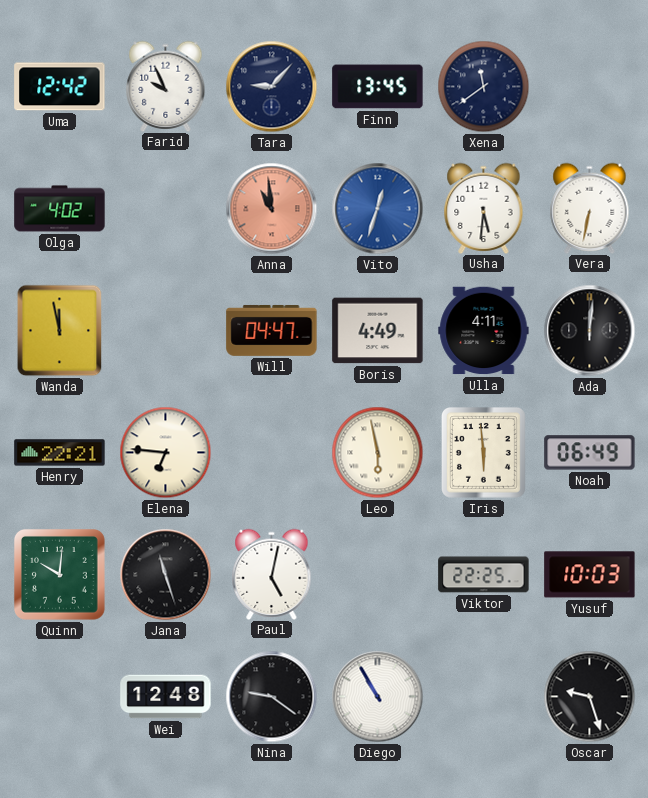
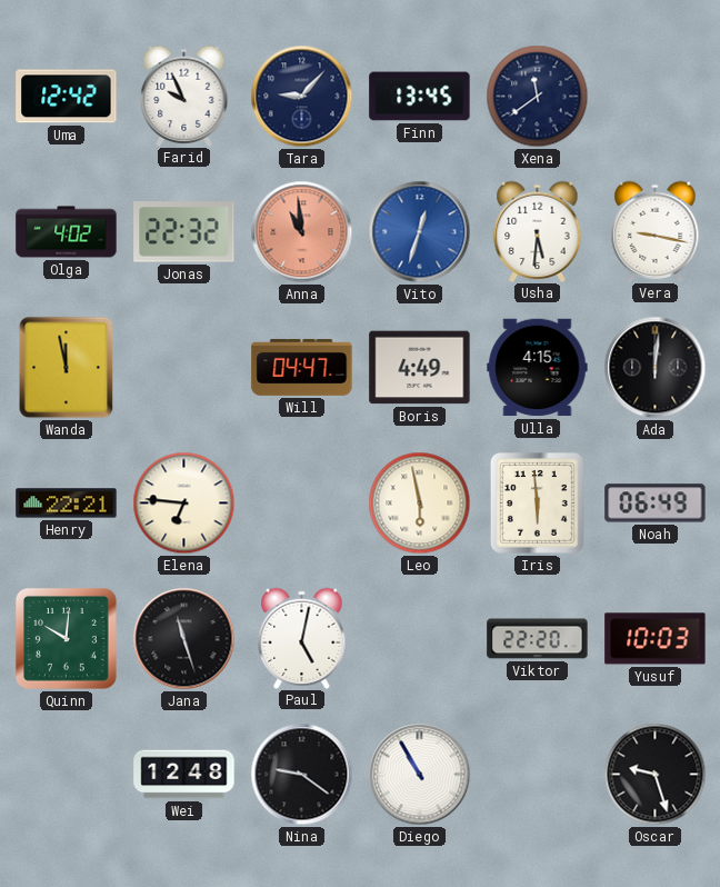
Jonas: none -> 22:32
Vera: 6:32 -> 9:17
Ulla: 4:11 -> 4:15
Viktor: 22:25 -> 22:20
